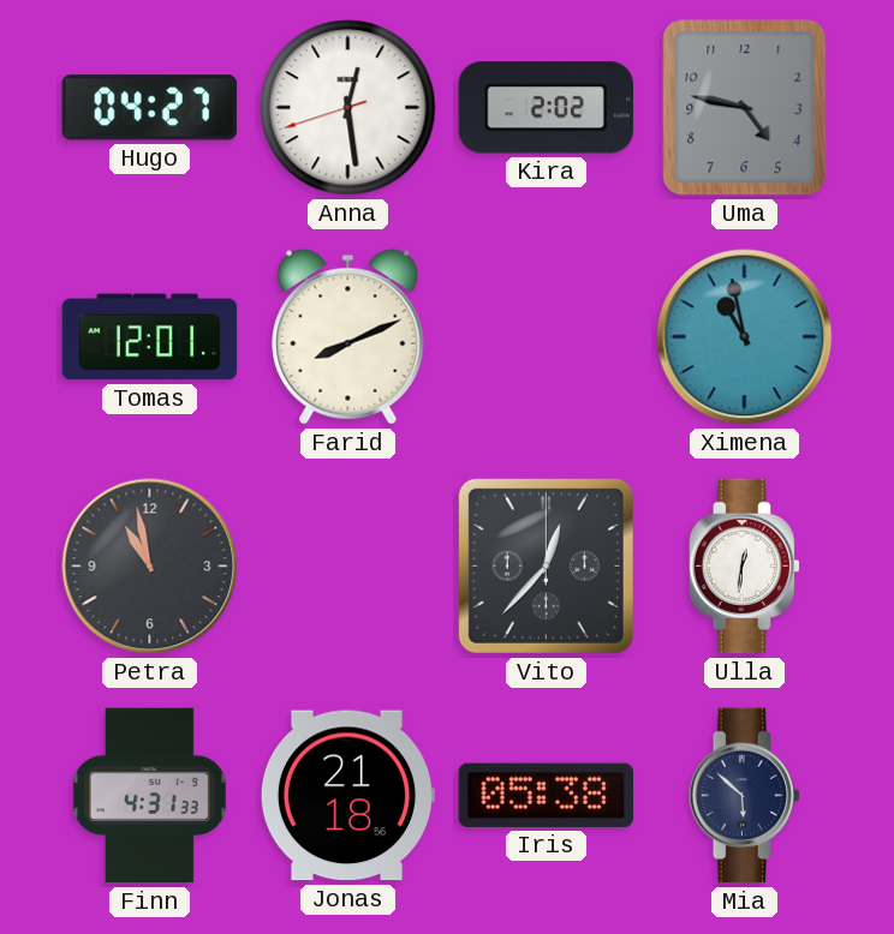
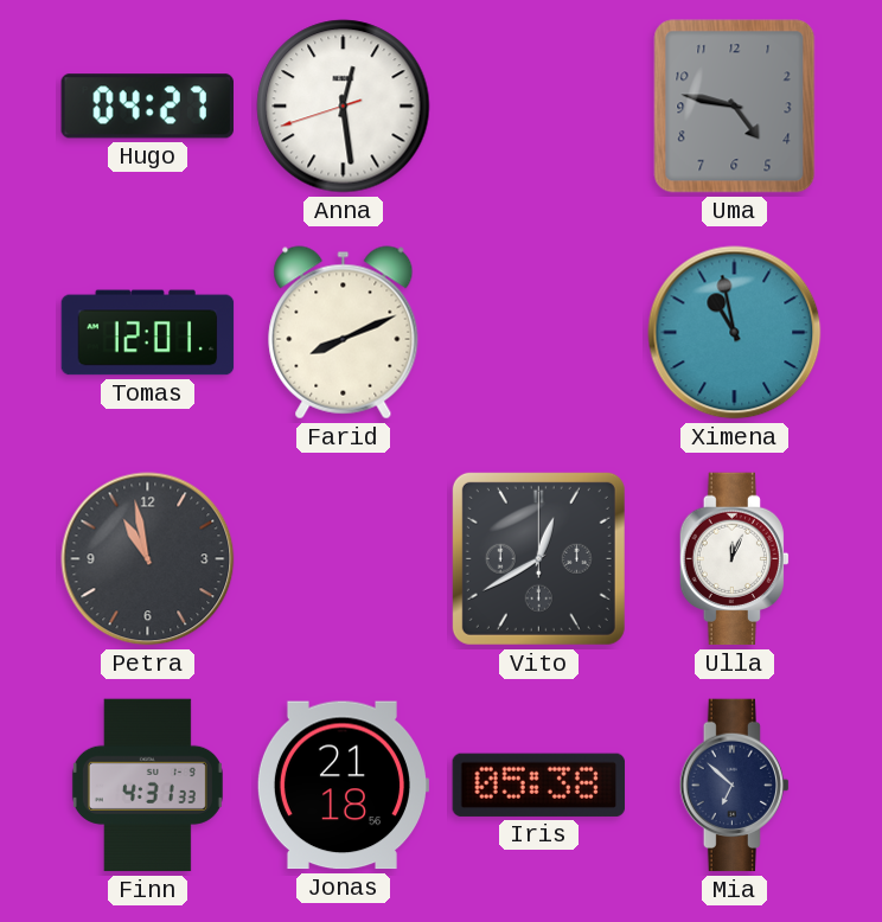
Kira: 2:02 -> none
Vito: 12:37 -> 12:40
Ulla: 12:31 -> 12:04
Mia: 5:52 -> 6:52
